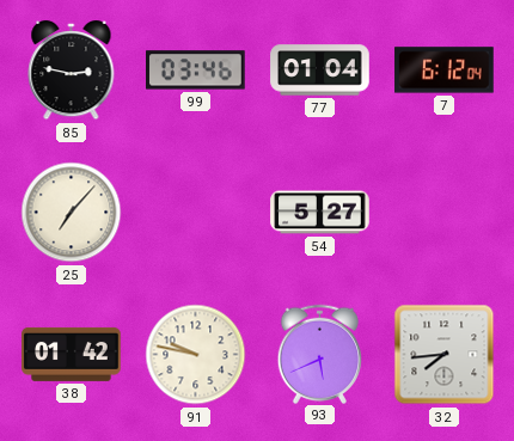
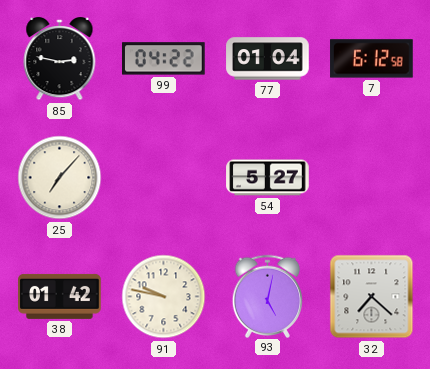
99: 03:46 -> 04:22
7: 6:12:04 -> 6:12:58
93: 5:41 -> 5:02
32: 7:44 -> 7:22
